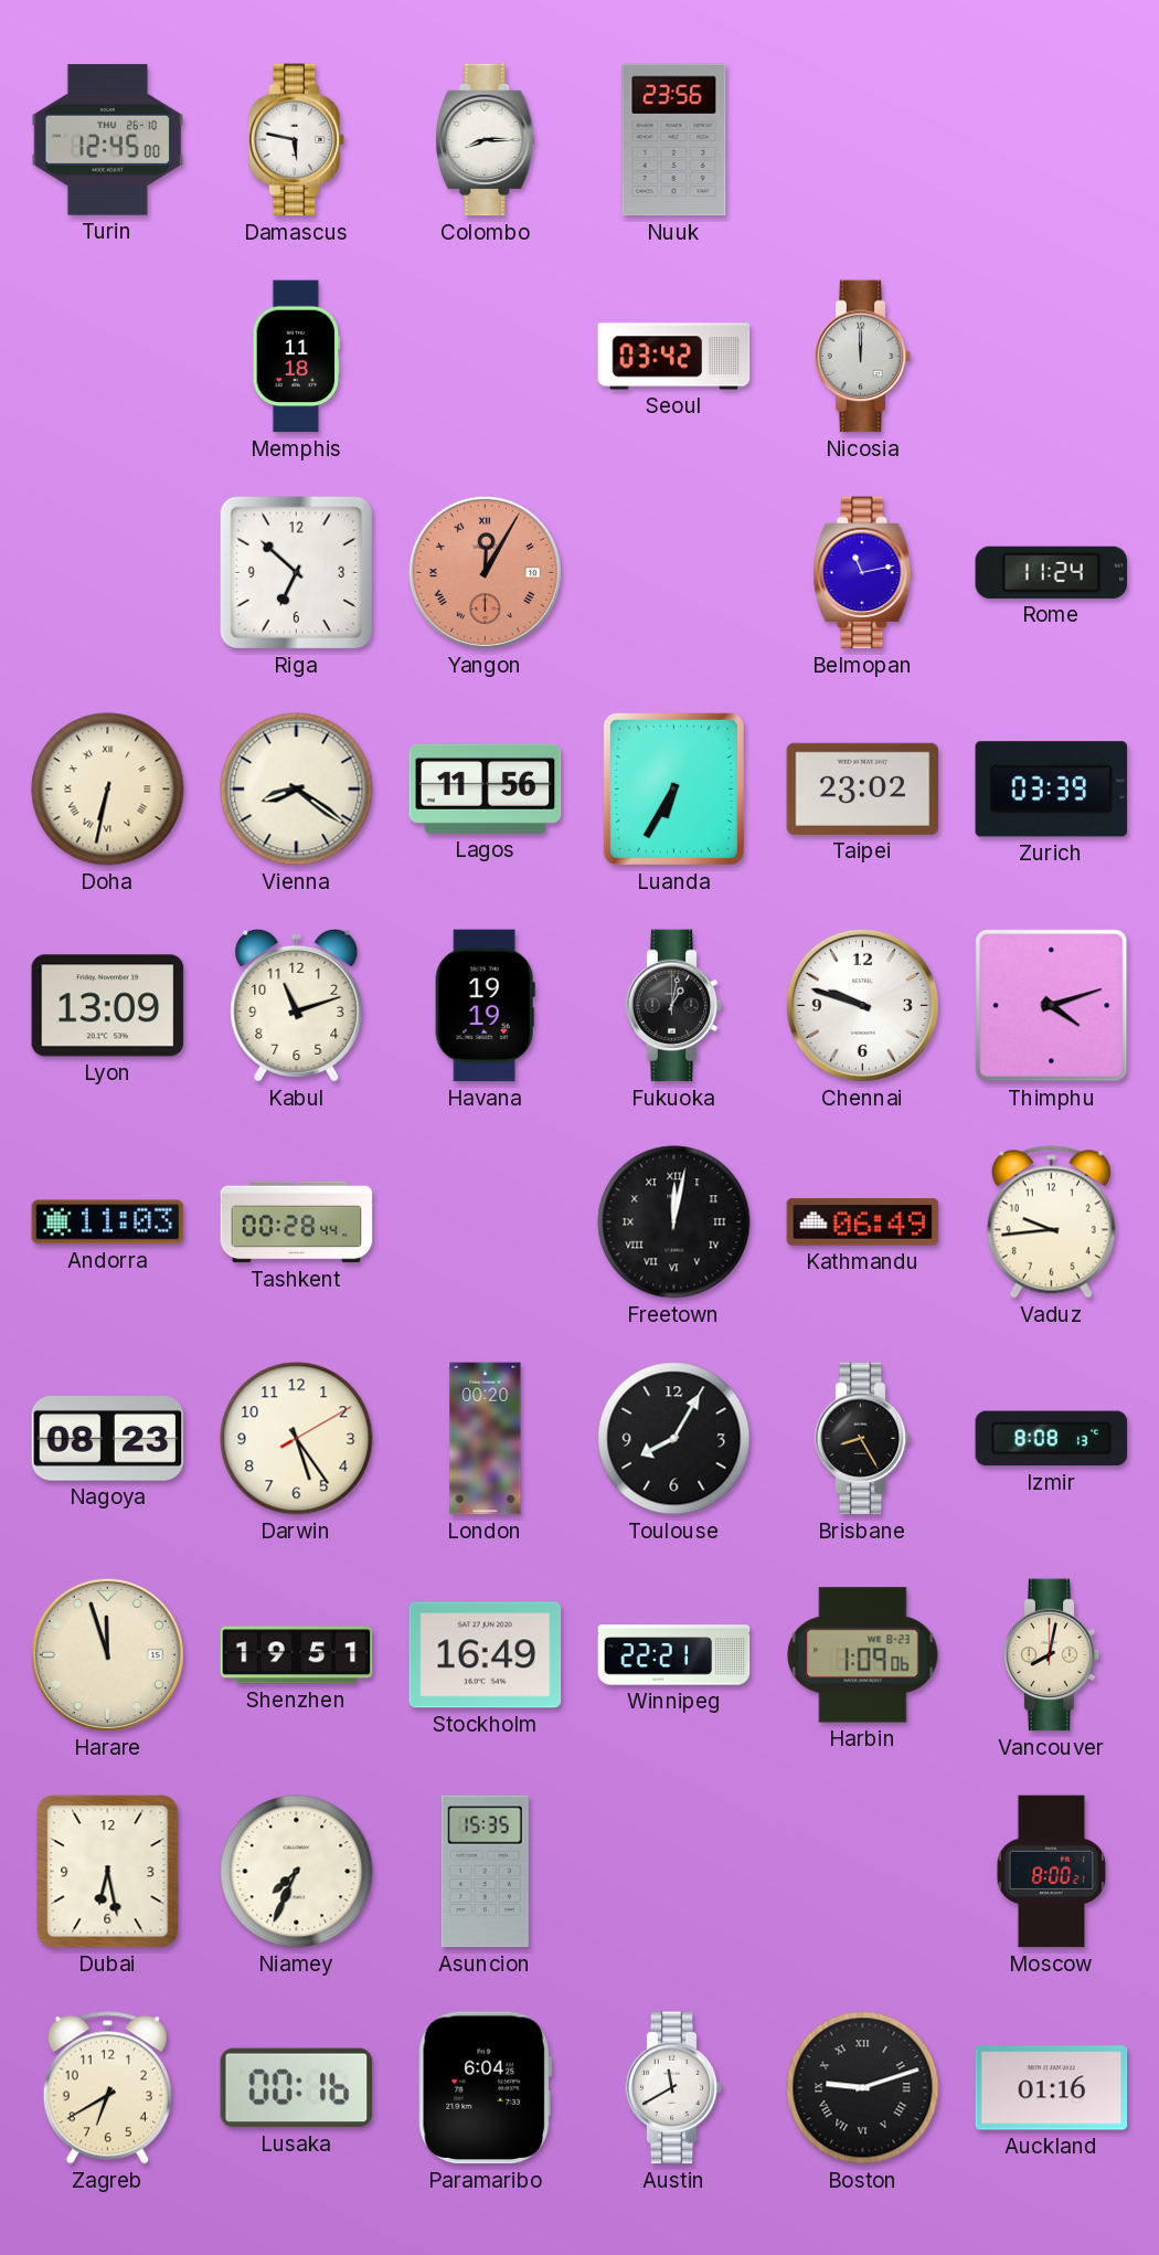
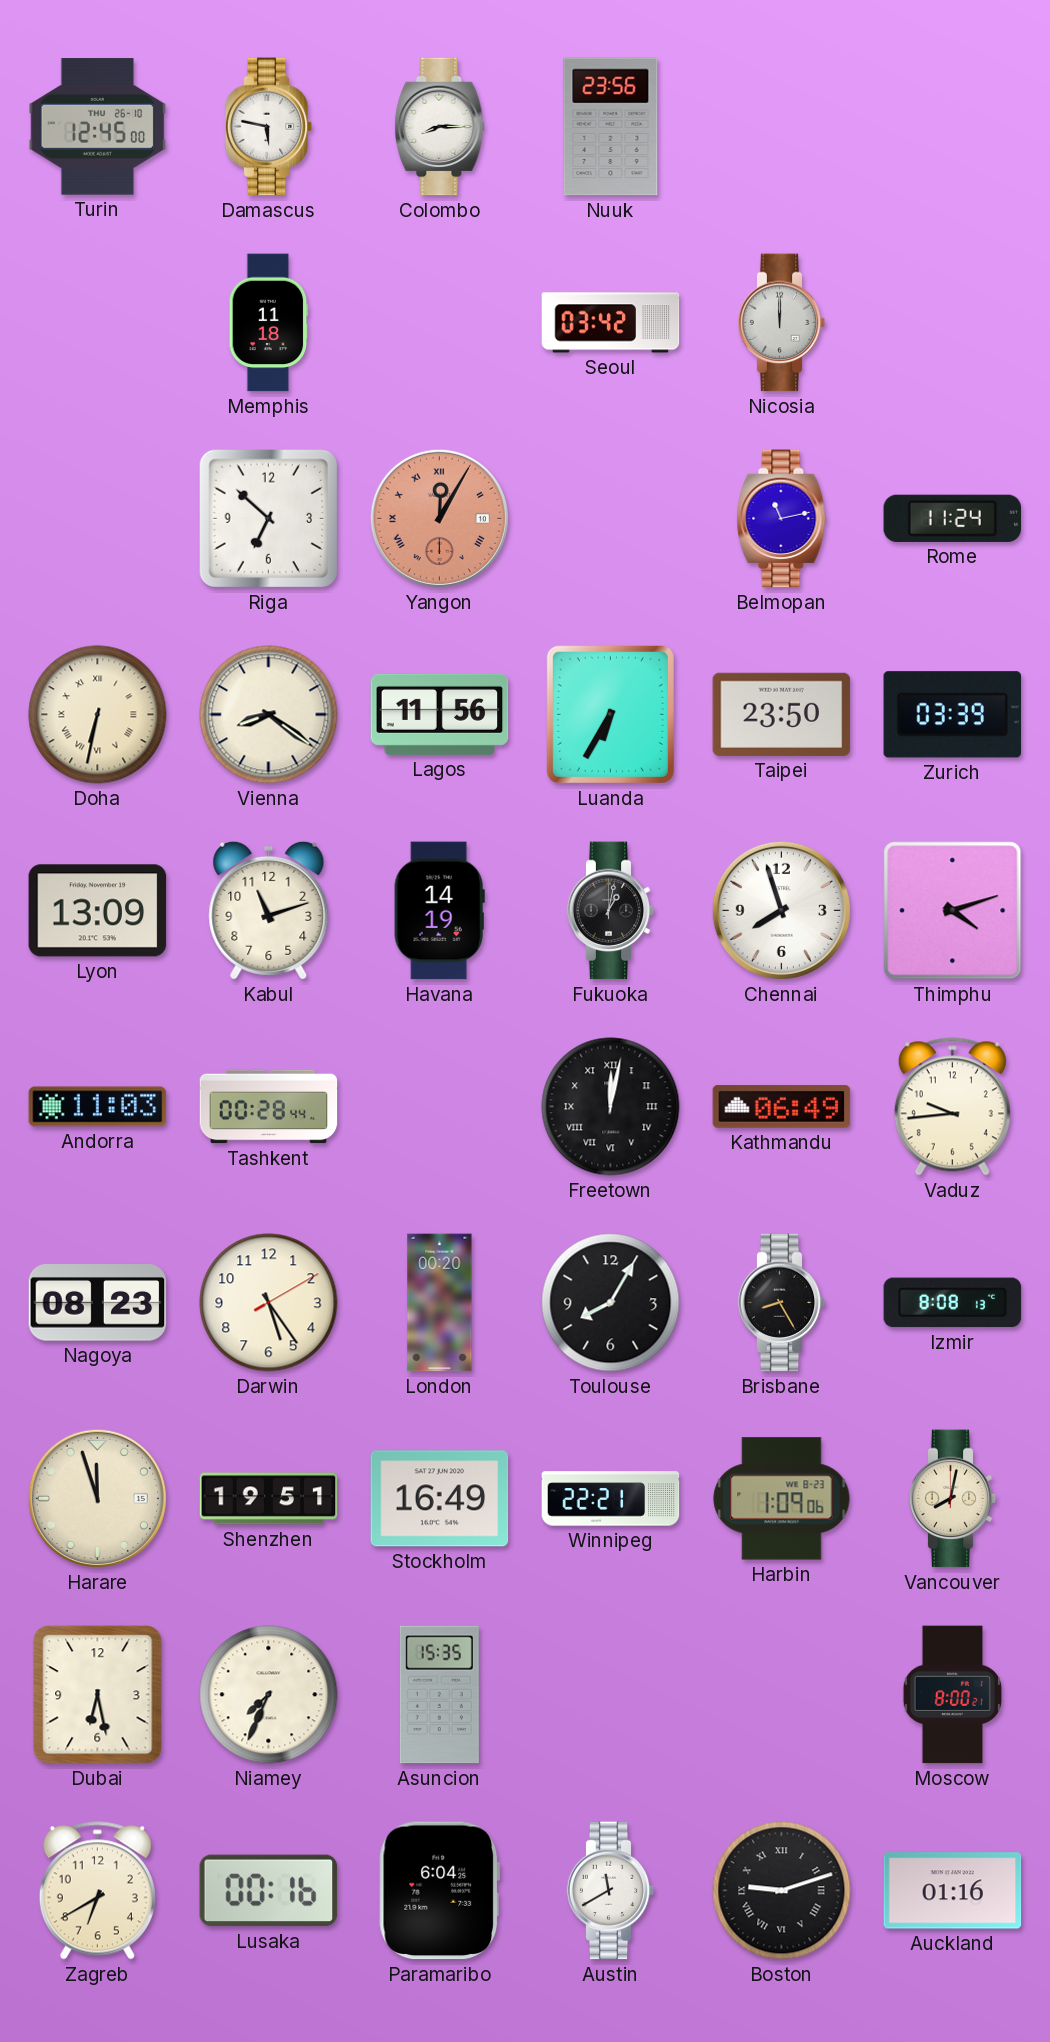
Taipei: 23:02 -> 23:50
Havana: 19:19 -> 14:19
Chennai: 9:48 -> 7:57
